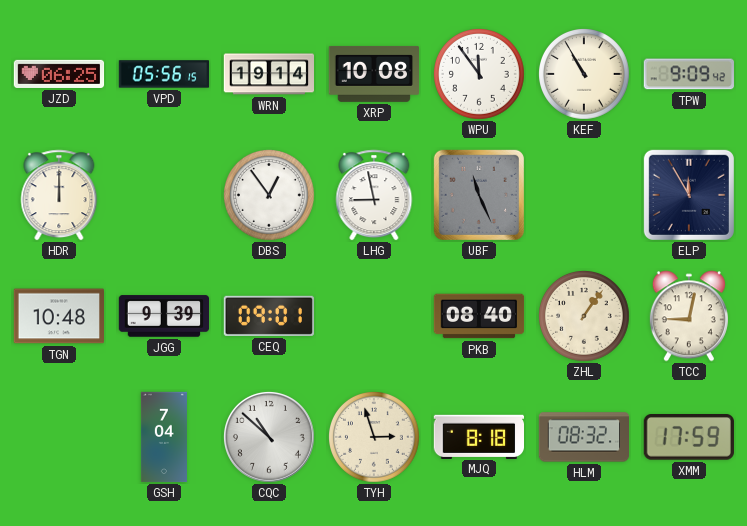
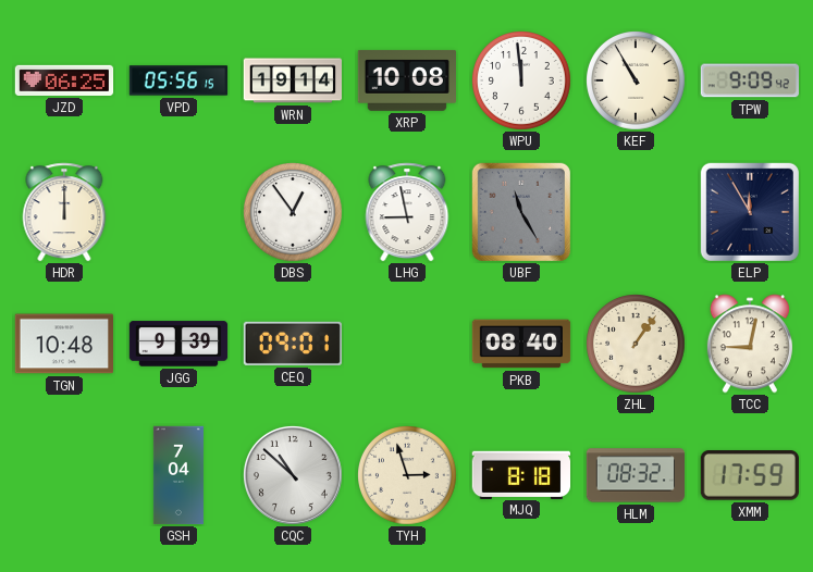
WPU: 11:54 -> 11:59
UBF: 11:26 -> 11:25
